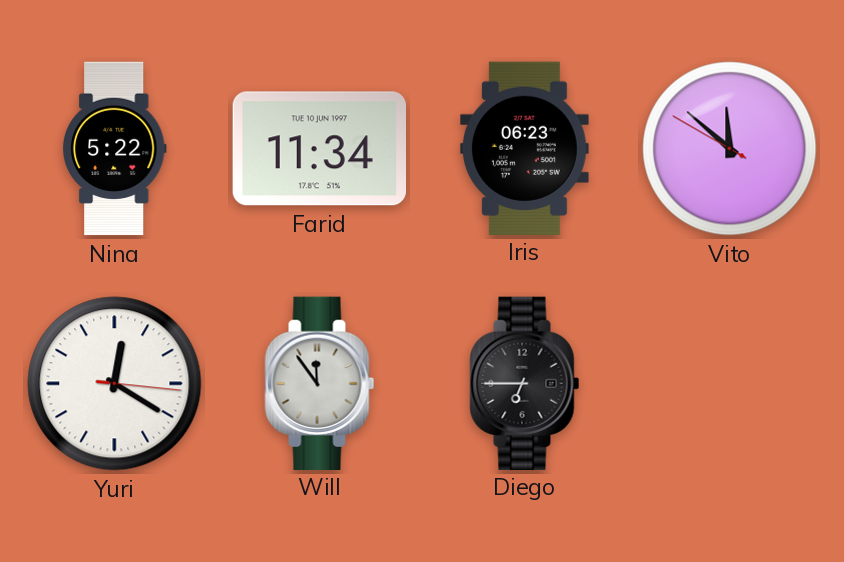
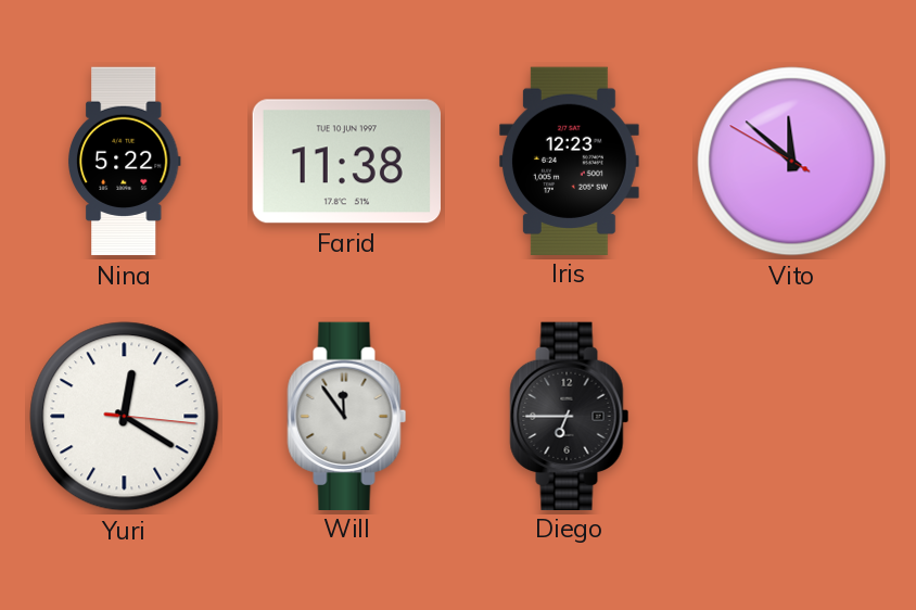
Farid: 11:34 -> 11:38
Iris: 06:23 -> 12:23
